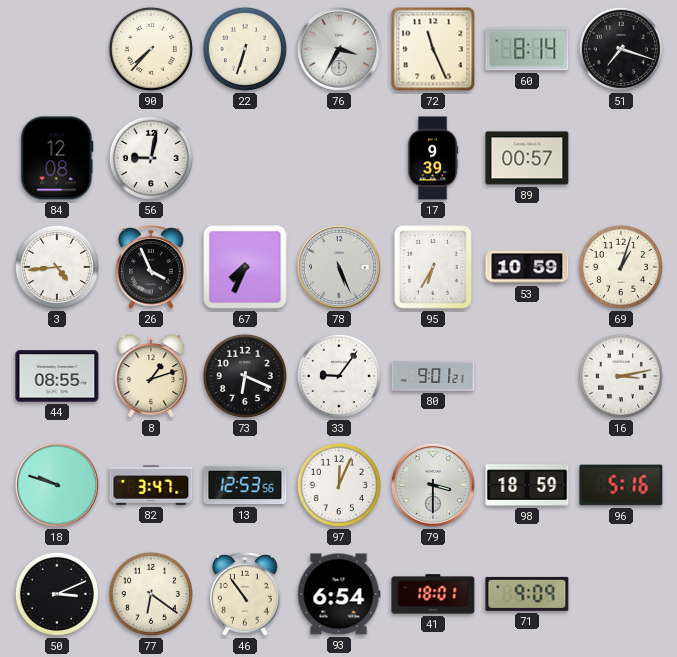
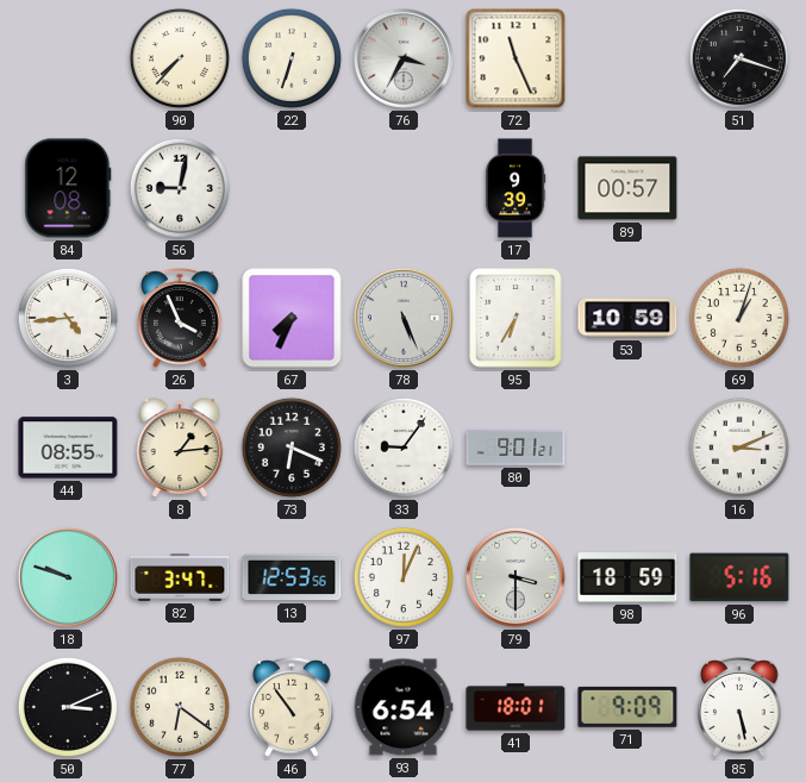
60: 8:14 -> none
8: 1:12 -> 1:14
16: 3:13 -> 3:11
85: none -> 5:28
